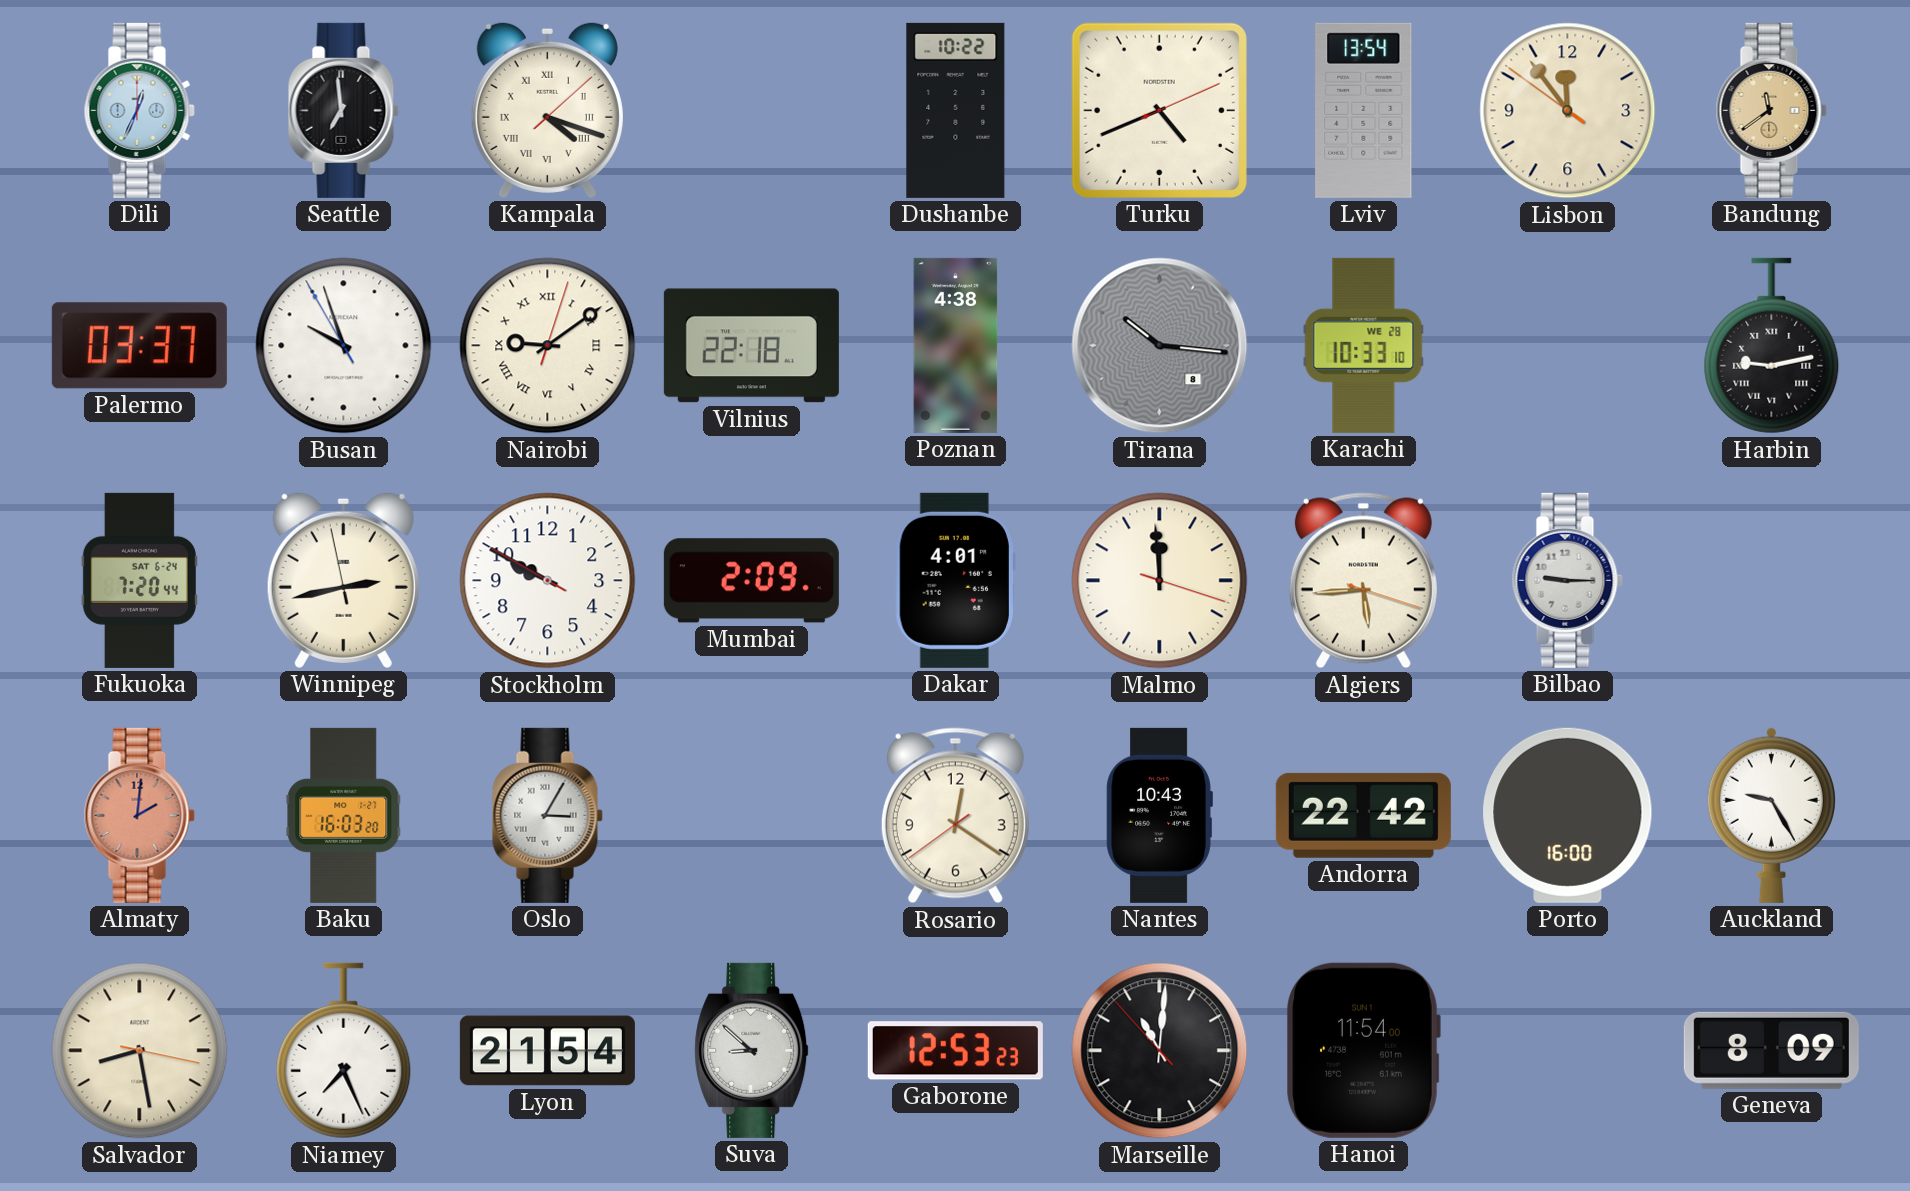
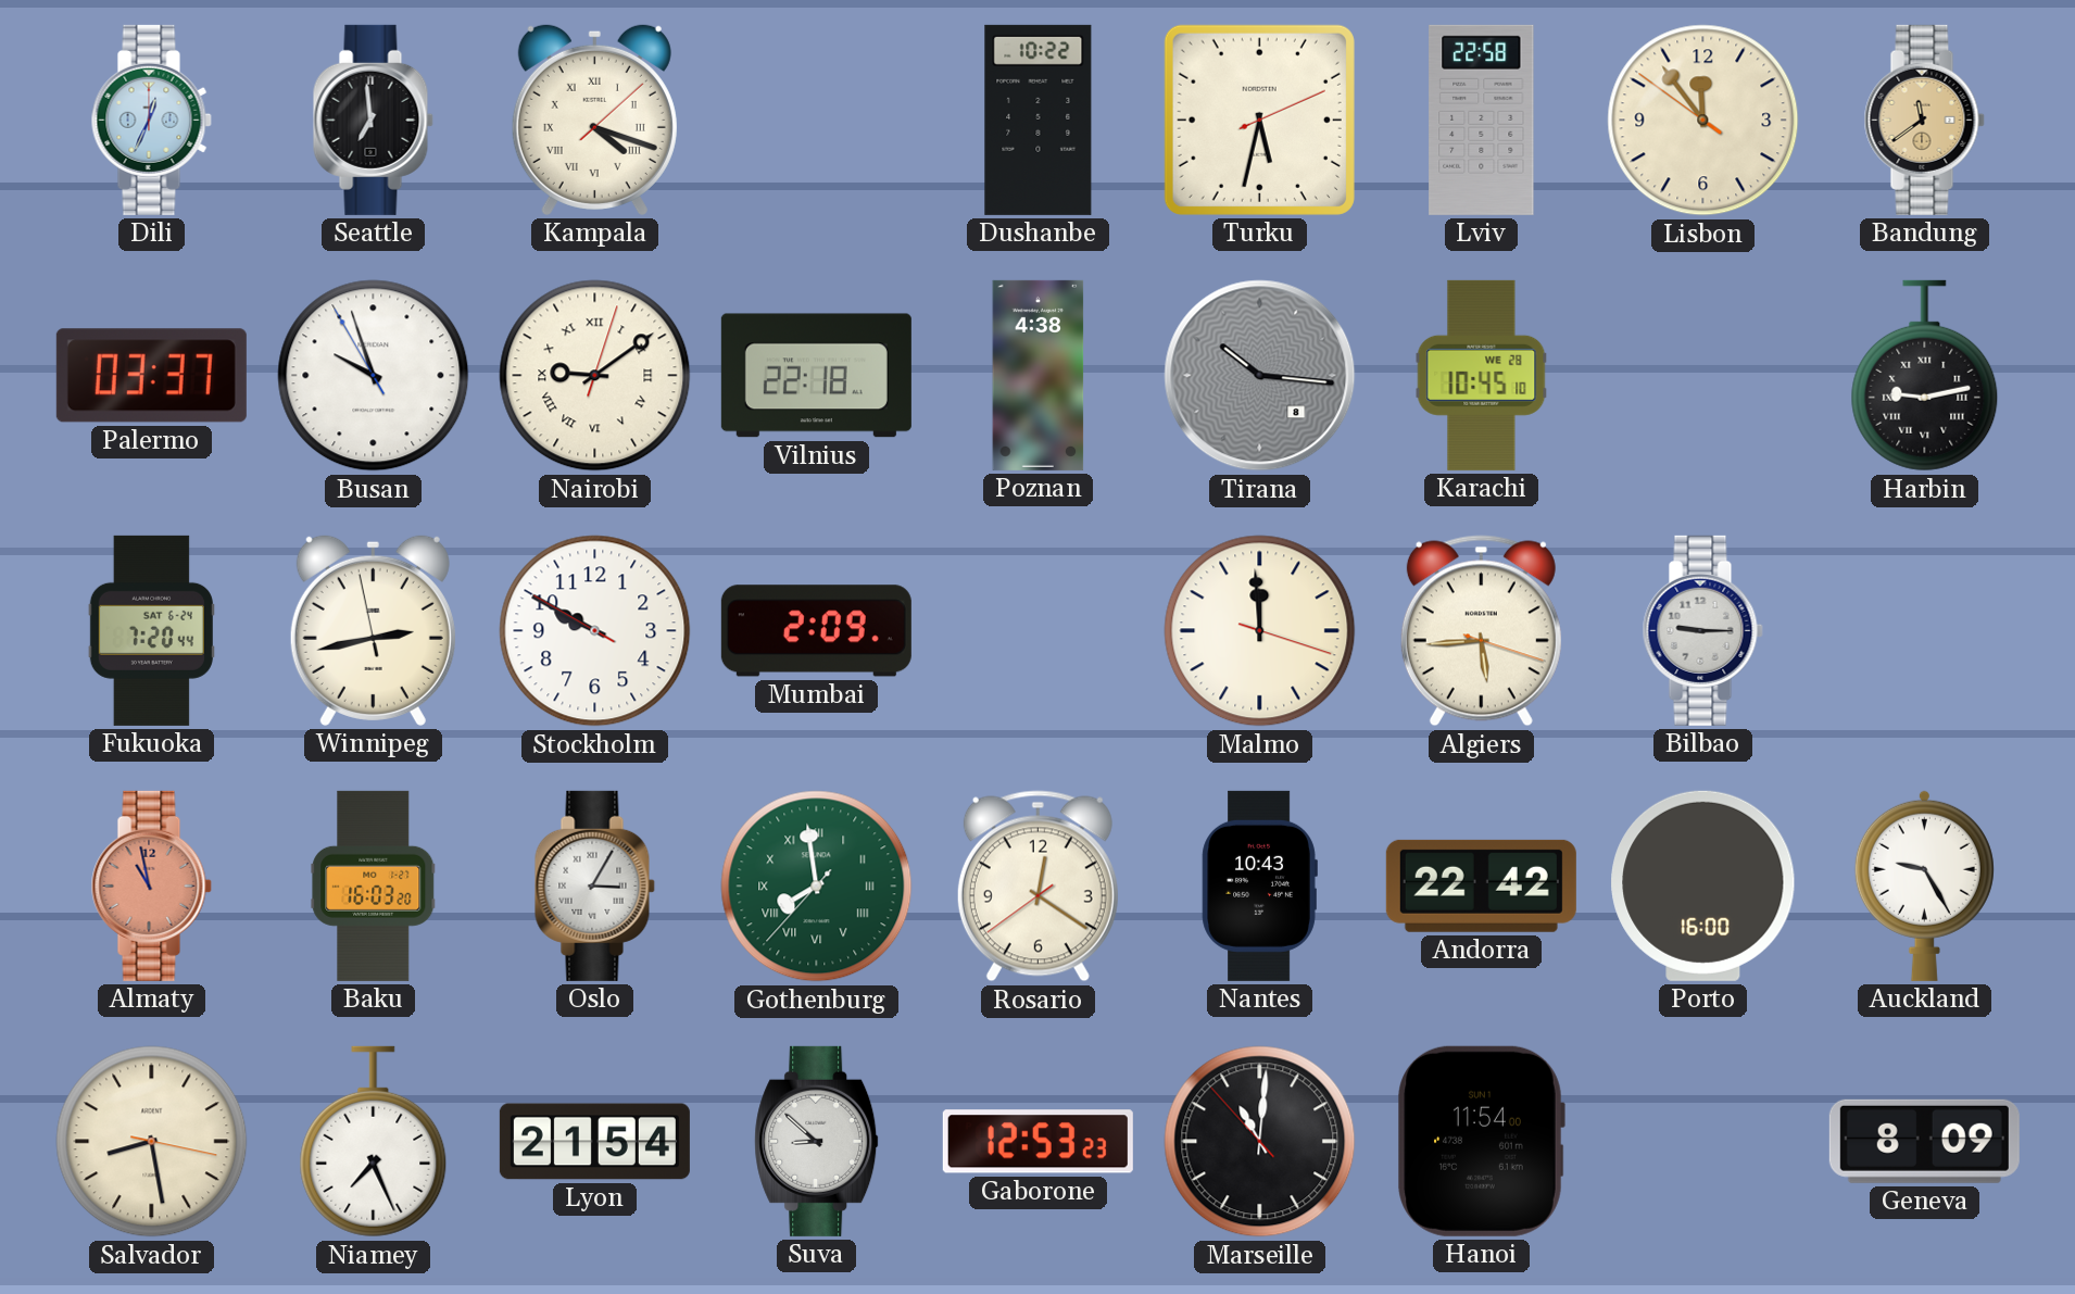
Turku: 4:41 -> 5:32
Lviv: 13:54 -> 22:58
Karachi: 10:33 -> 10:45
Dakar: 4:01 -> none
Almaty: 2:01 -> 10:58
Gothenburg: none -> 7:58
